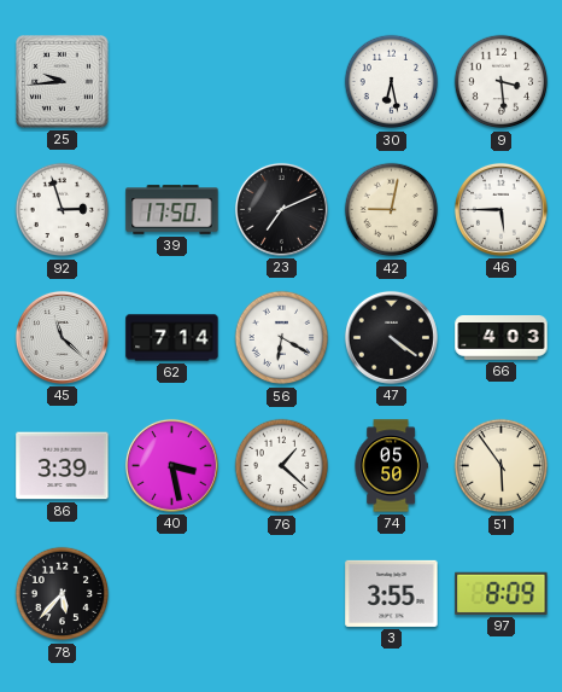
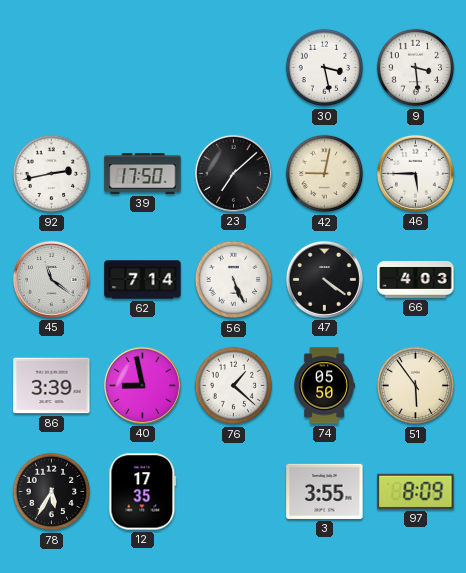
25: 9:44 -> none
30: 6:28 -> 3:28
92: 2:57 -> 2:43
23: 7:11 -> 7:08
45: 11:22 -> 11:21
56: 6:20 -> 5:26
40: 3:28 -> 8:58
78: 5:37 -> 5:35
12: none -> 17:35
